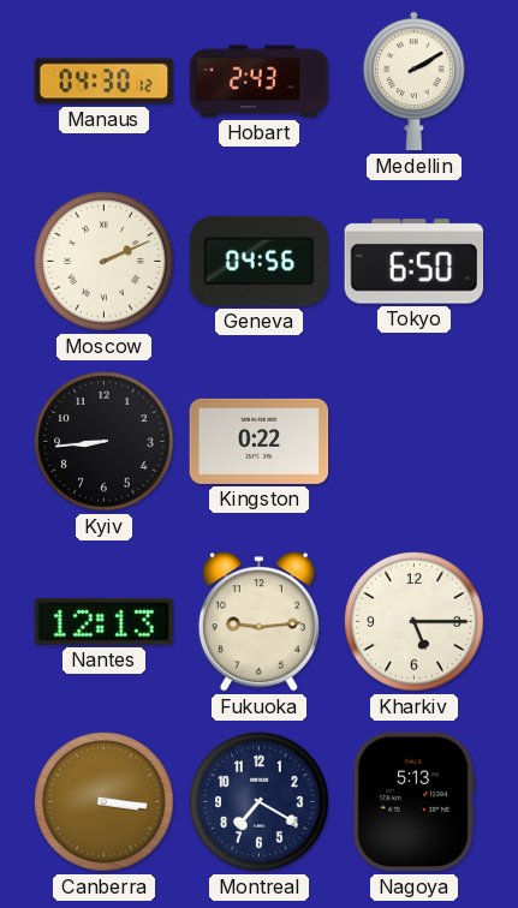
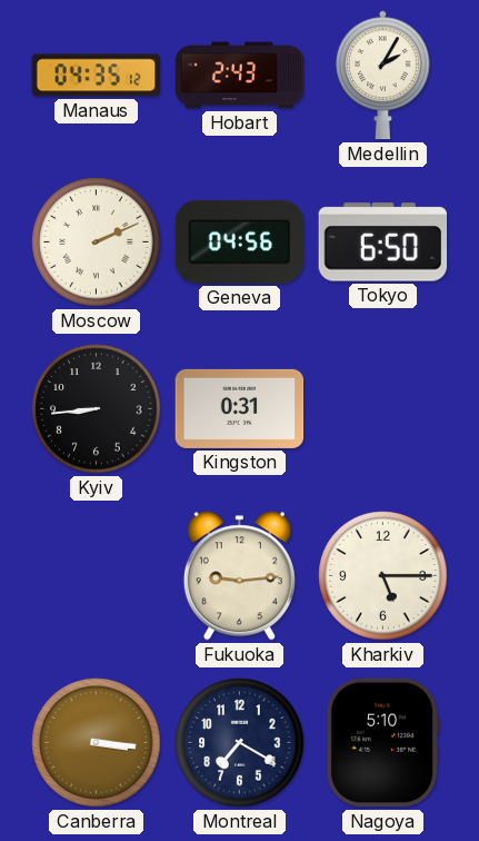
Manaus: 04:30 -> 04:35
Medellin: 2:10 -> 2:05
Kingston: 0:22 -> 0:31
Nantes: 12:13 -> none
Nagoya: 5:13 -> 5:10
